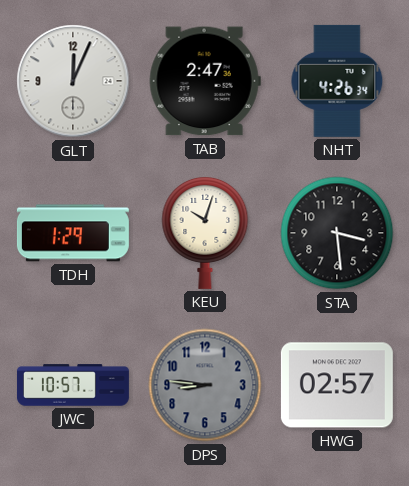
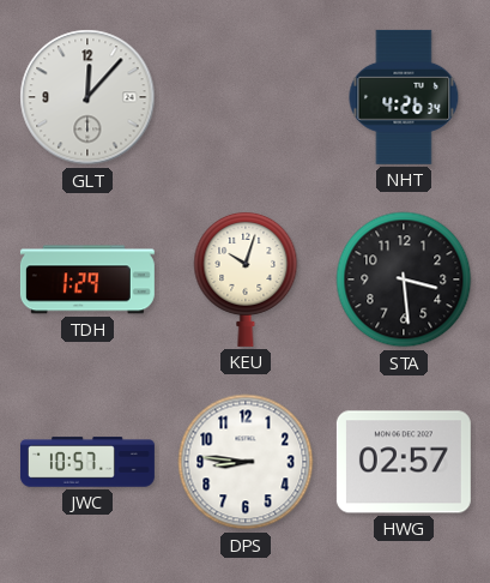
GLT: 12:04 -> 12:07
TAB: 2:47 -> none
DPS dial: grey -> white
